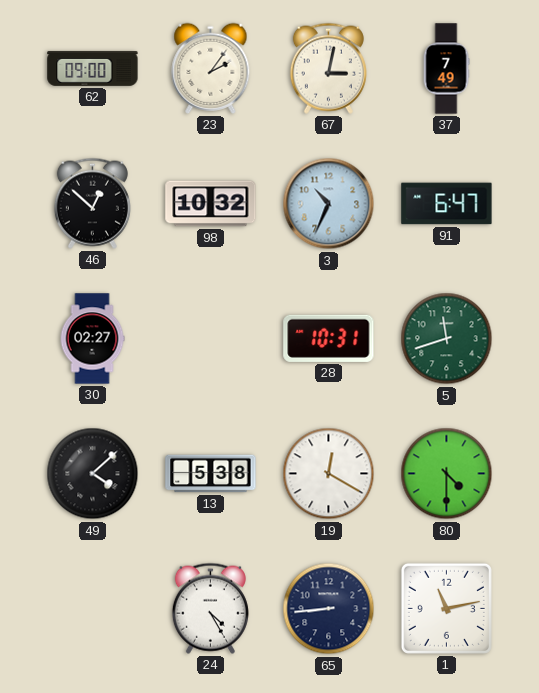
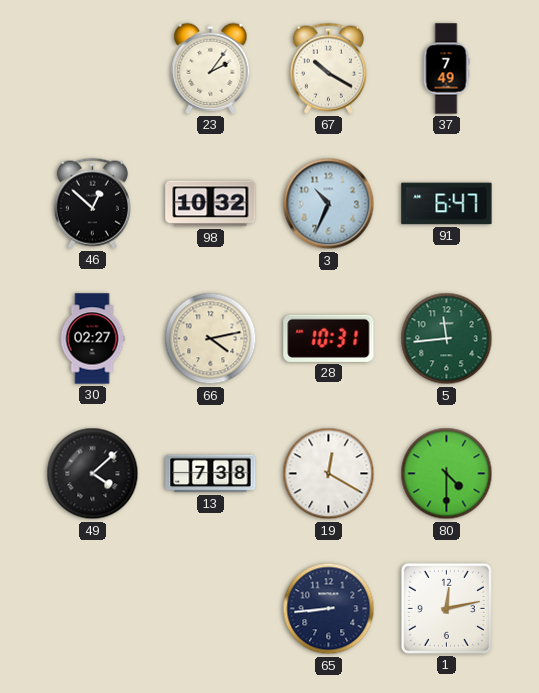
62: 09:00 -> none
67: 3:02 -> 10:20
66: none -> 4:13
5: 11:42 -> 11:44
13: 5:38 -> 7:38
24: 4:25 -> none
1: 11:13 -> 12:13
